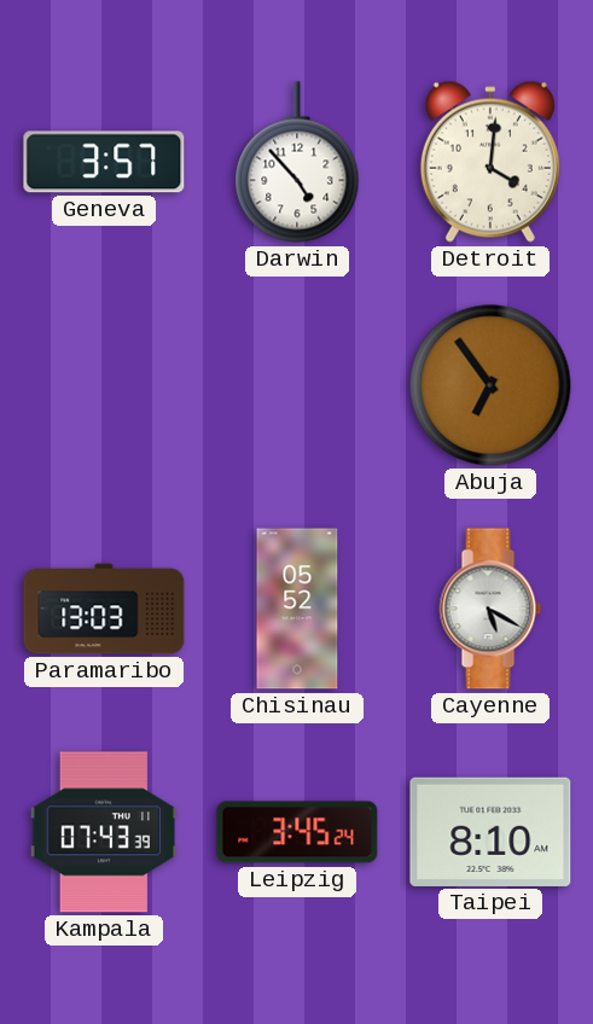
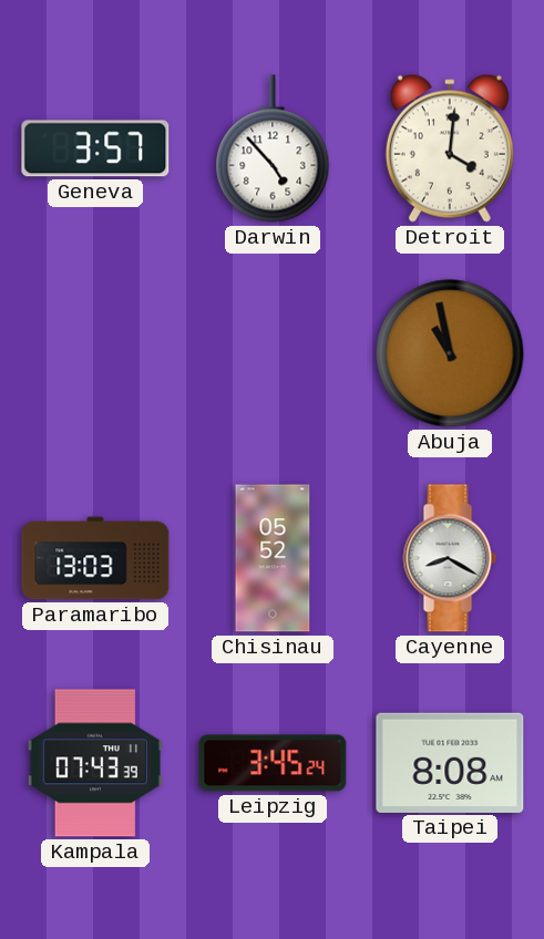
Abuja: 6:54 -> 10:58
Cayenne: 5:20 -> 8:20
Taipei: 8:10 -> 8:08
